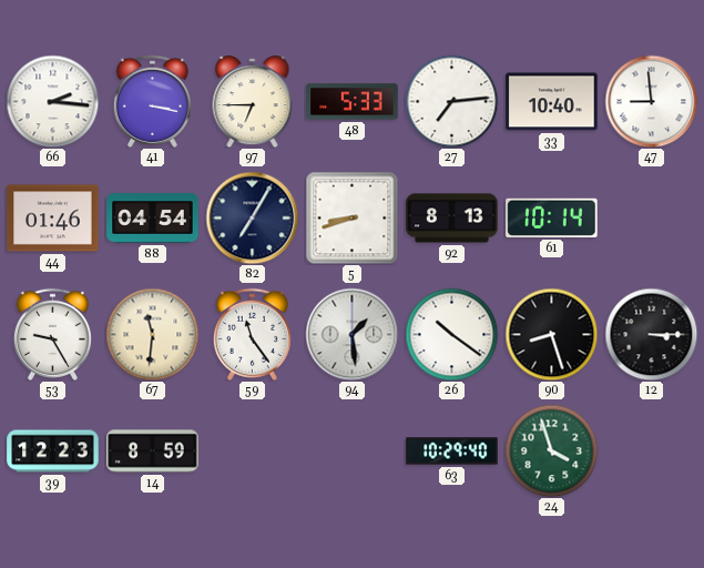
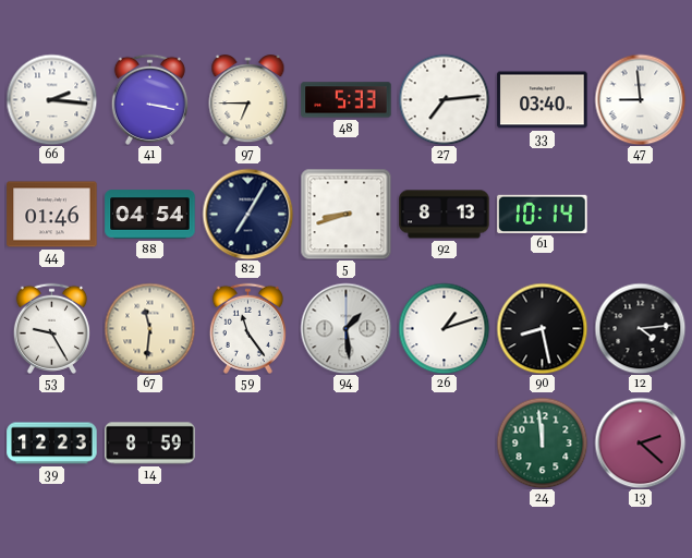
33: 10:40 -> 03:40
26: 10:21 -> 1:12
90: 8:27 -> 8:28
12: 3:15 -> 4:14
63: 10:29 -> none
24: 3:57 -> 11:59
13: none -> 2:22
